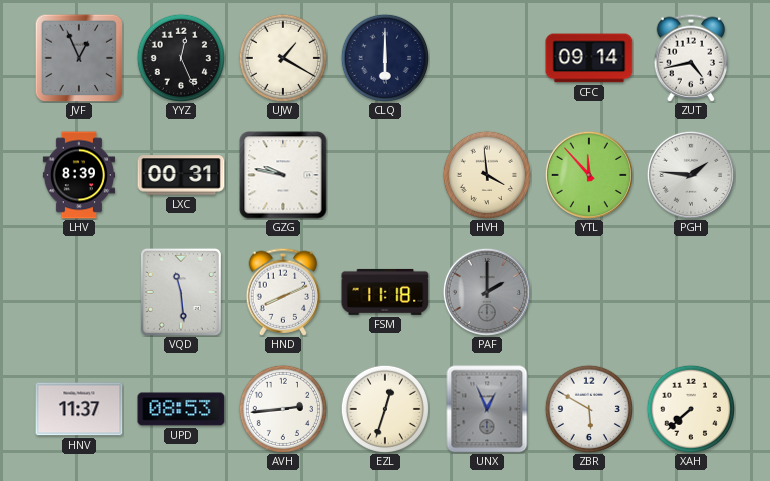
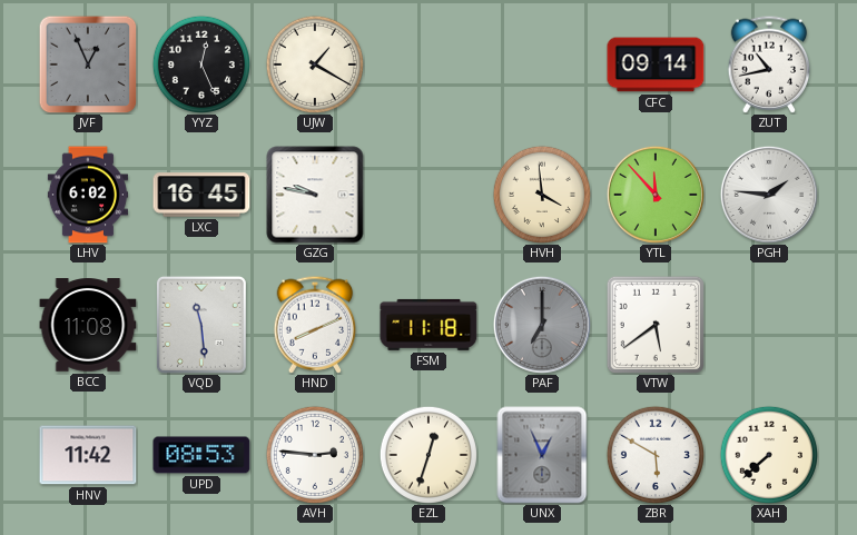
CLQ: 6:00 -> none
ZUT: 4:43 -> 10:43
LHV: 8:39 -> 6:02
LXC: 00:31 -> 16:45
BCC: none -> 11:08
PAF: 2:00 -> 7:00
VTW: none -> 5:39
HNV: 11:37 -> 11:42
AVH: 2:44 -> 2:46
